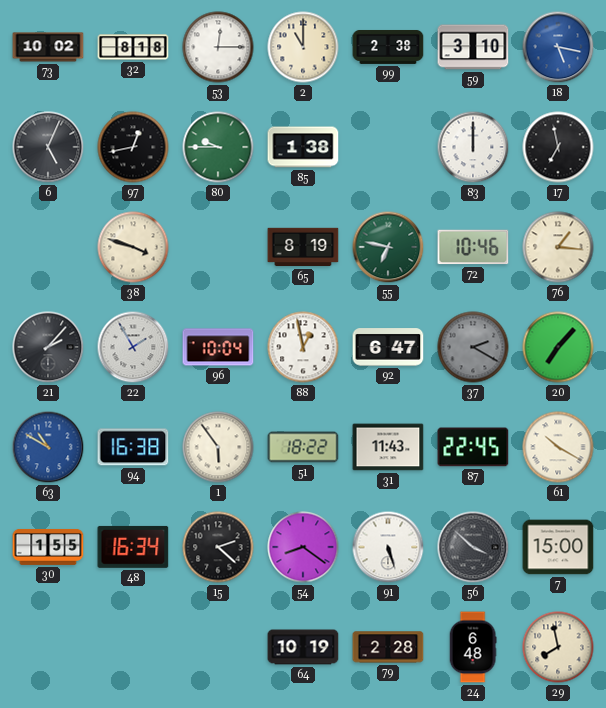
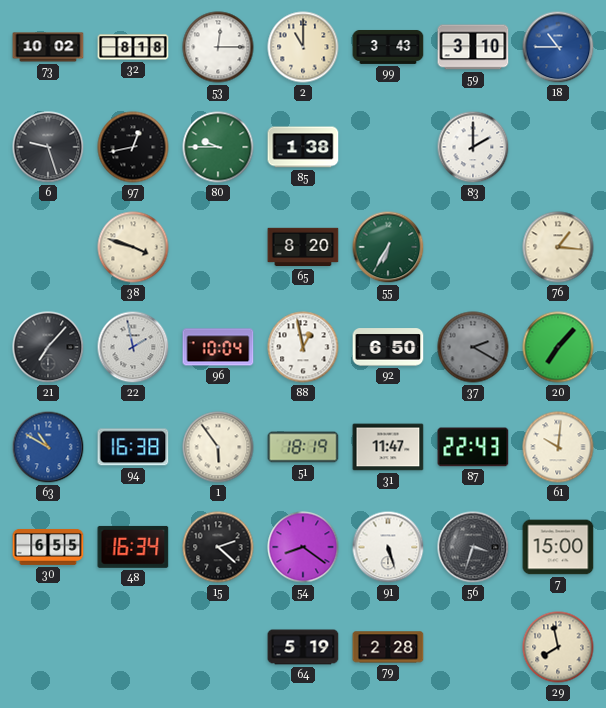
99: 2:38 -> 3:43
18: 5:17 -> 10:45
6: 5:04 -> 9:27
83: 12:00 -> 2:00
17: 6:58 -> none
65: 8:19 -> 8:20
55: 6:47 -> 6:35
72: 10:46 -> none
21: 2:07 -> 7:07
22: 1:55 -> 1:58
92: 6:47 -> 6:50
51: 18:22 -> 18:19
31: 11:43 -> 11:47
87: 22:45 -> 22:43
61: 10:20 -> 10:01
30: 1:55 -> 6:55
56: 3:52 -> 3:33
64: 10:19 -> 5:19
24: 6:48 -> none
